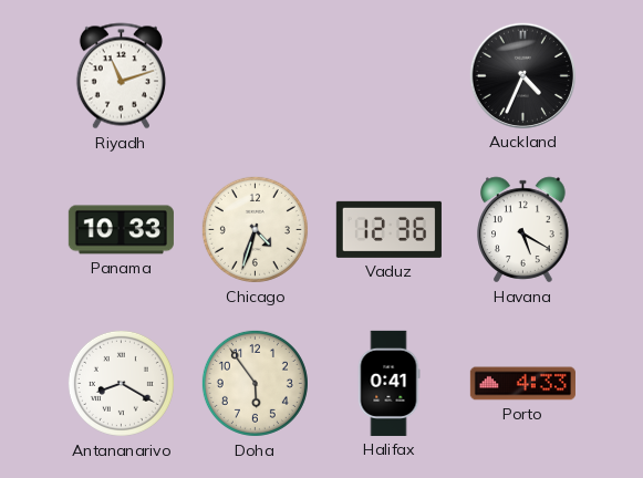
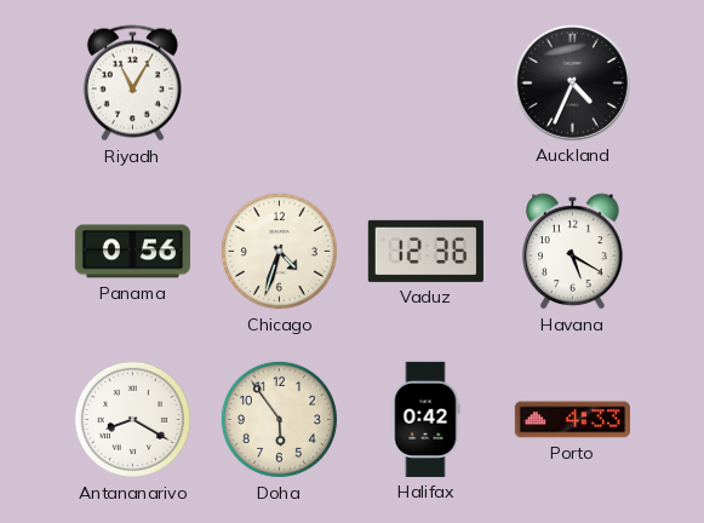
Riyadh: 11:12 -> 11:05
Panama: 10:33 -> 0:56
Halifax: 0:41 -> 0:42
